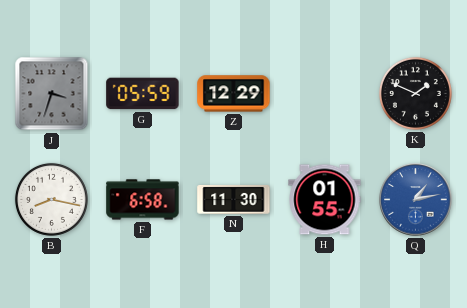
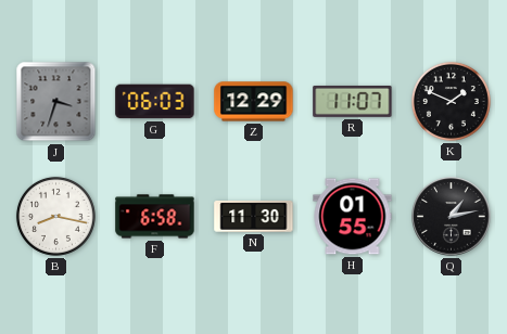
G: 05:59 -> 06:03
R: none -> 11:07
Q dial: blue -> black
